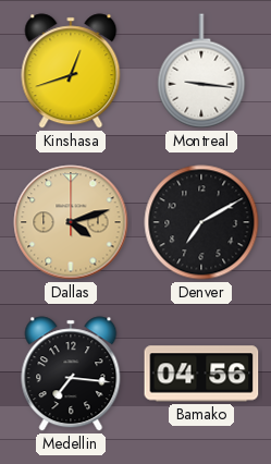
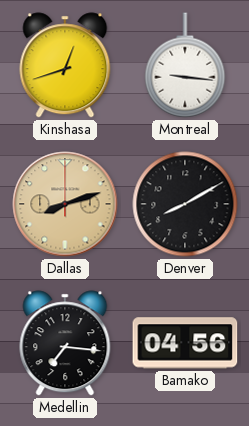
Dallas: 4:12 -> 8:12
Denver: 7:10 -> 8:10
